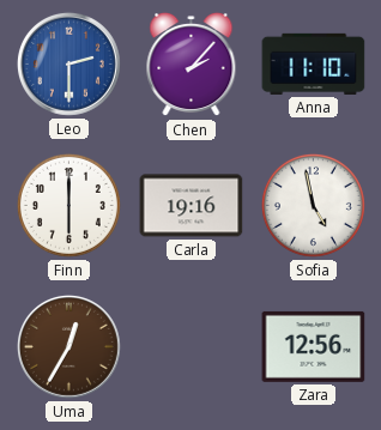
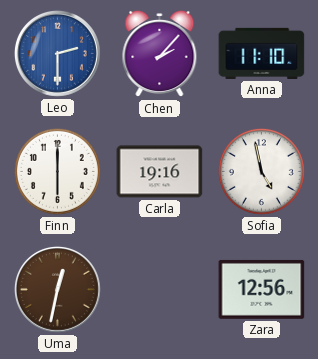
Uma: 12:35 -> 12:32
